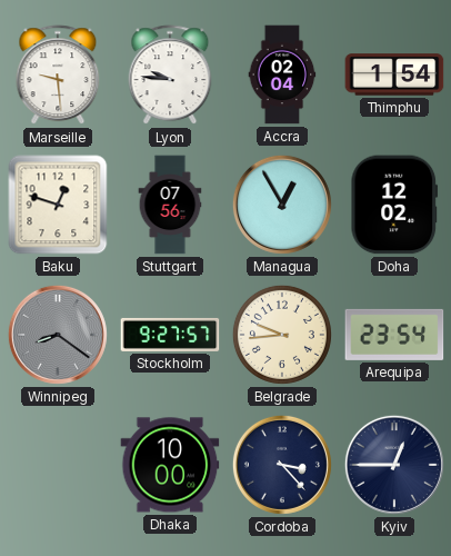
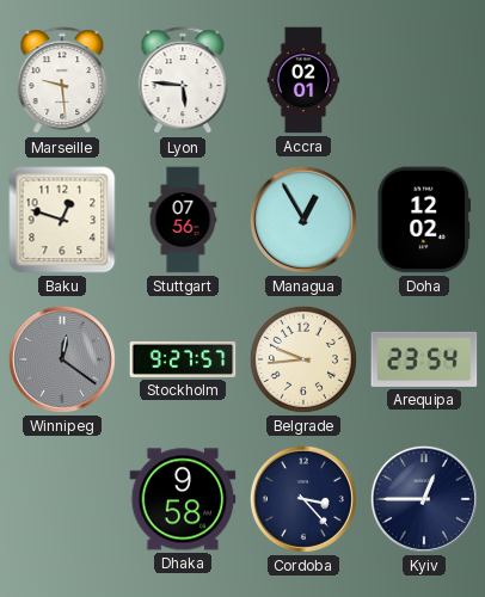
Lyon: 9:46 -> 5:46
Accra: 02:04 -> 02:01
Thimphu: 1:54 -> none
Winnipeg: 8:21 -> 12:21
Dhaka: 10:00 -> 9:58
